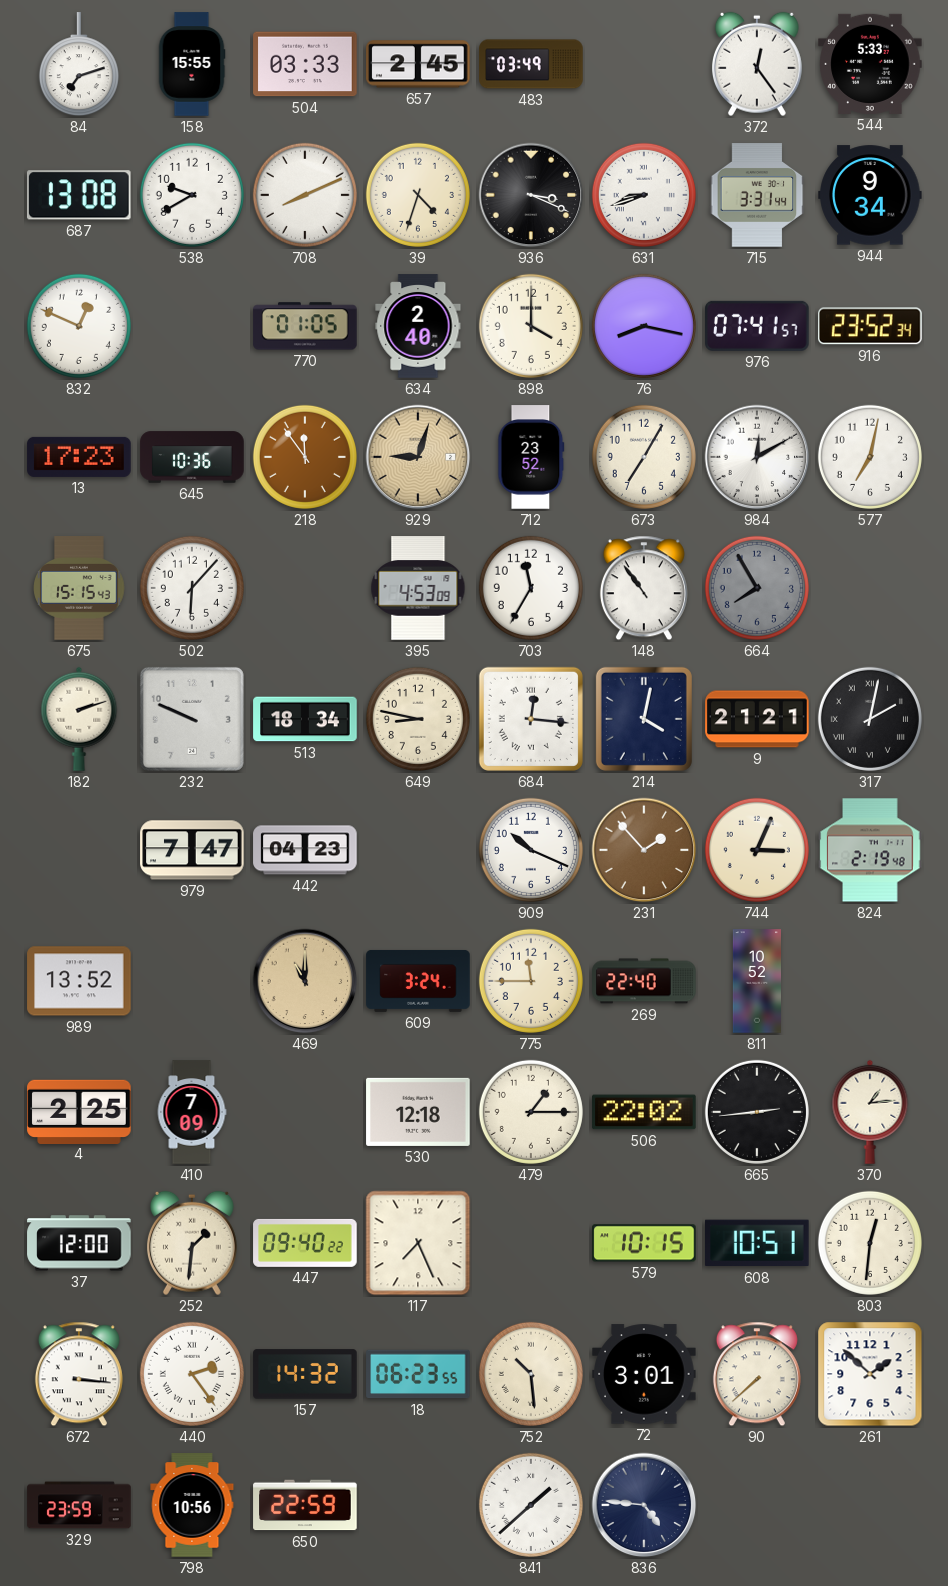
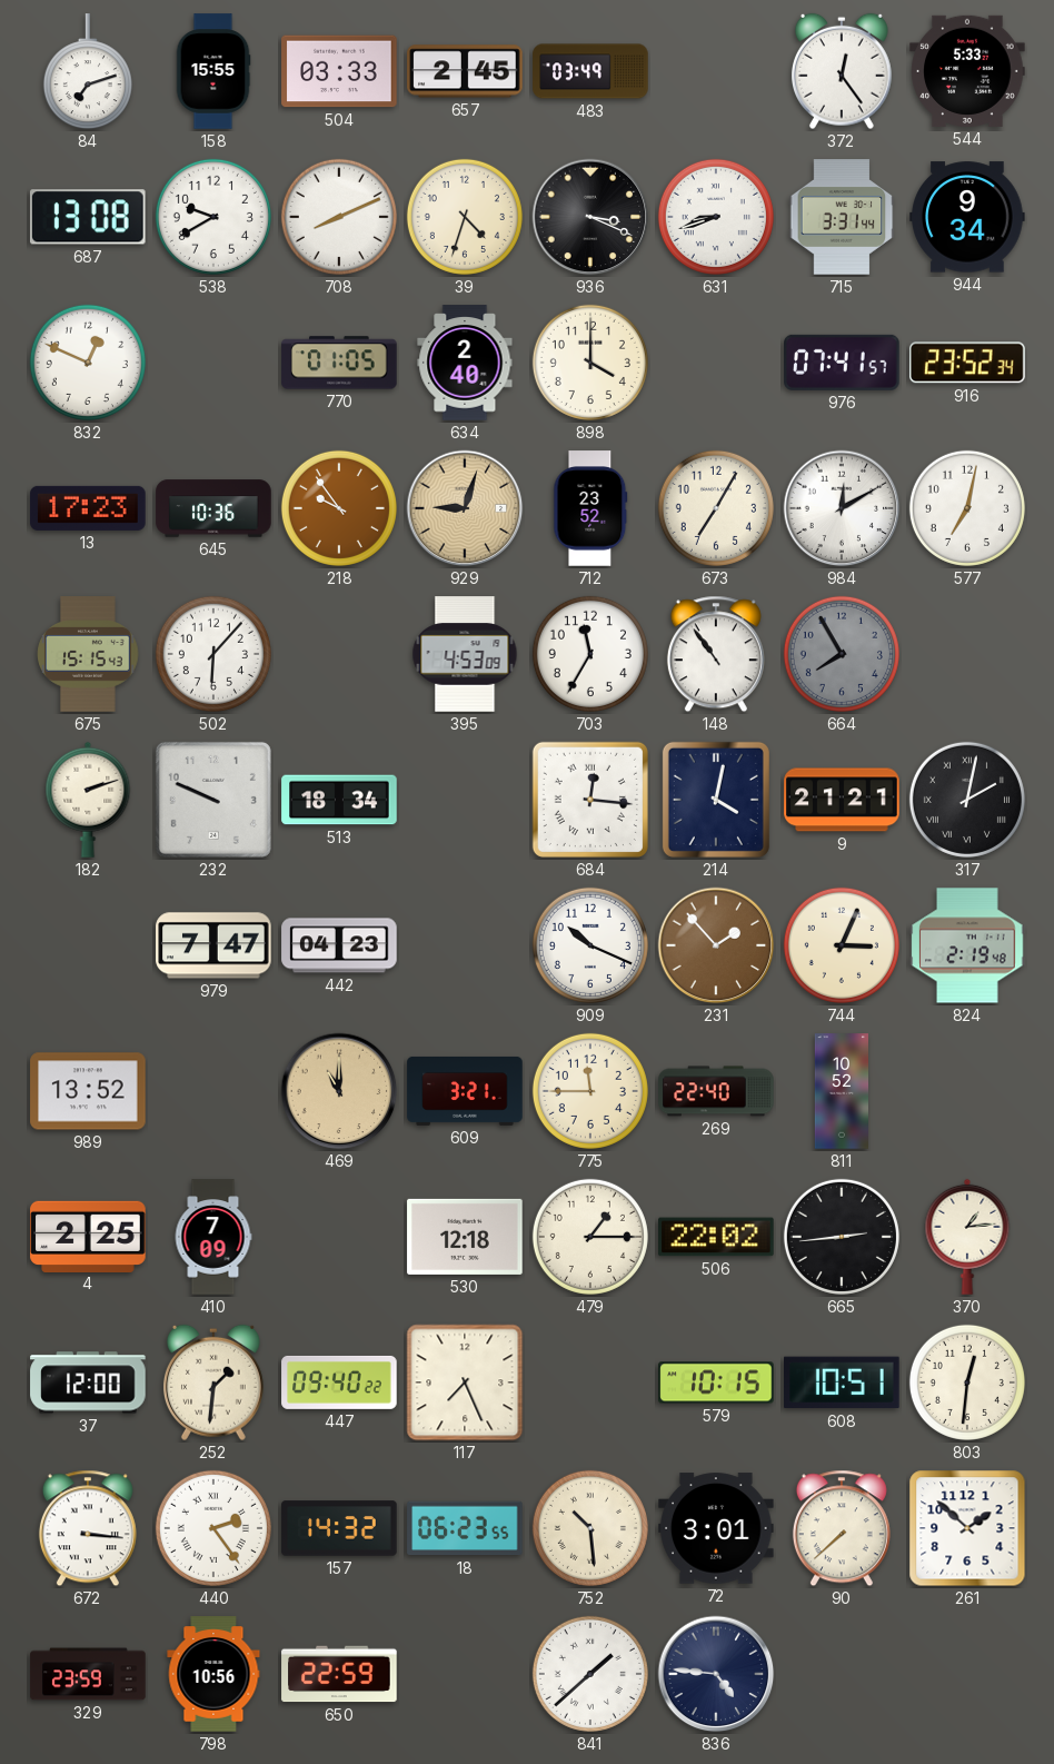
76: 8:17 -> none
218: 11:54 -> 9:54
649: 8:47 -> none
609: 3:24 -> 3:21
